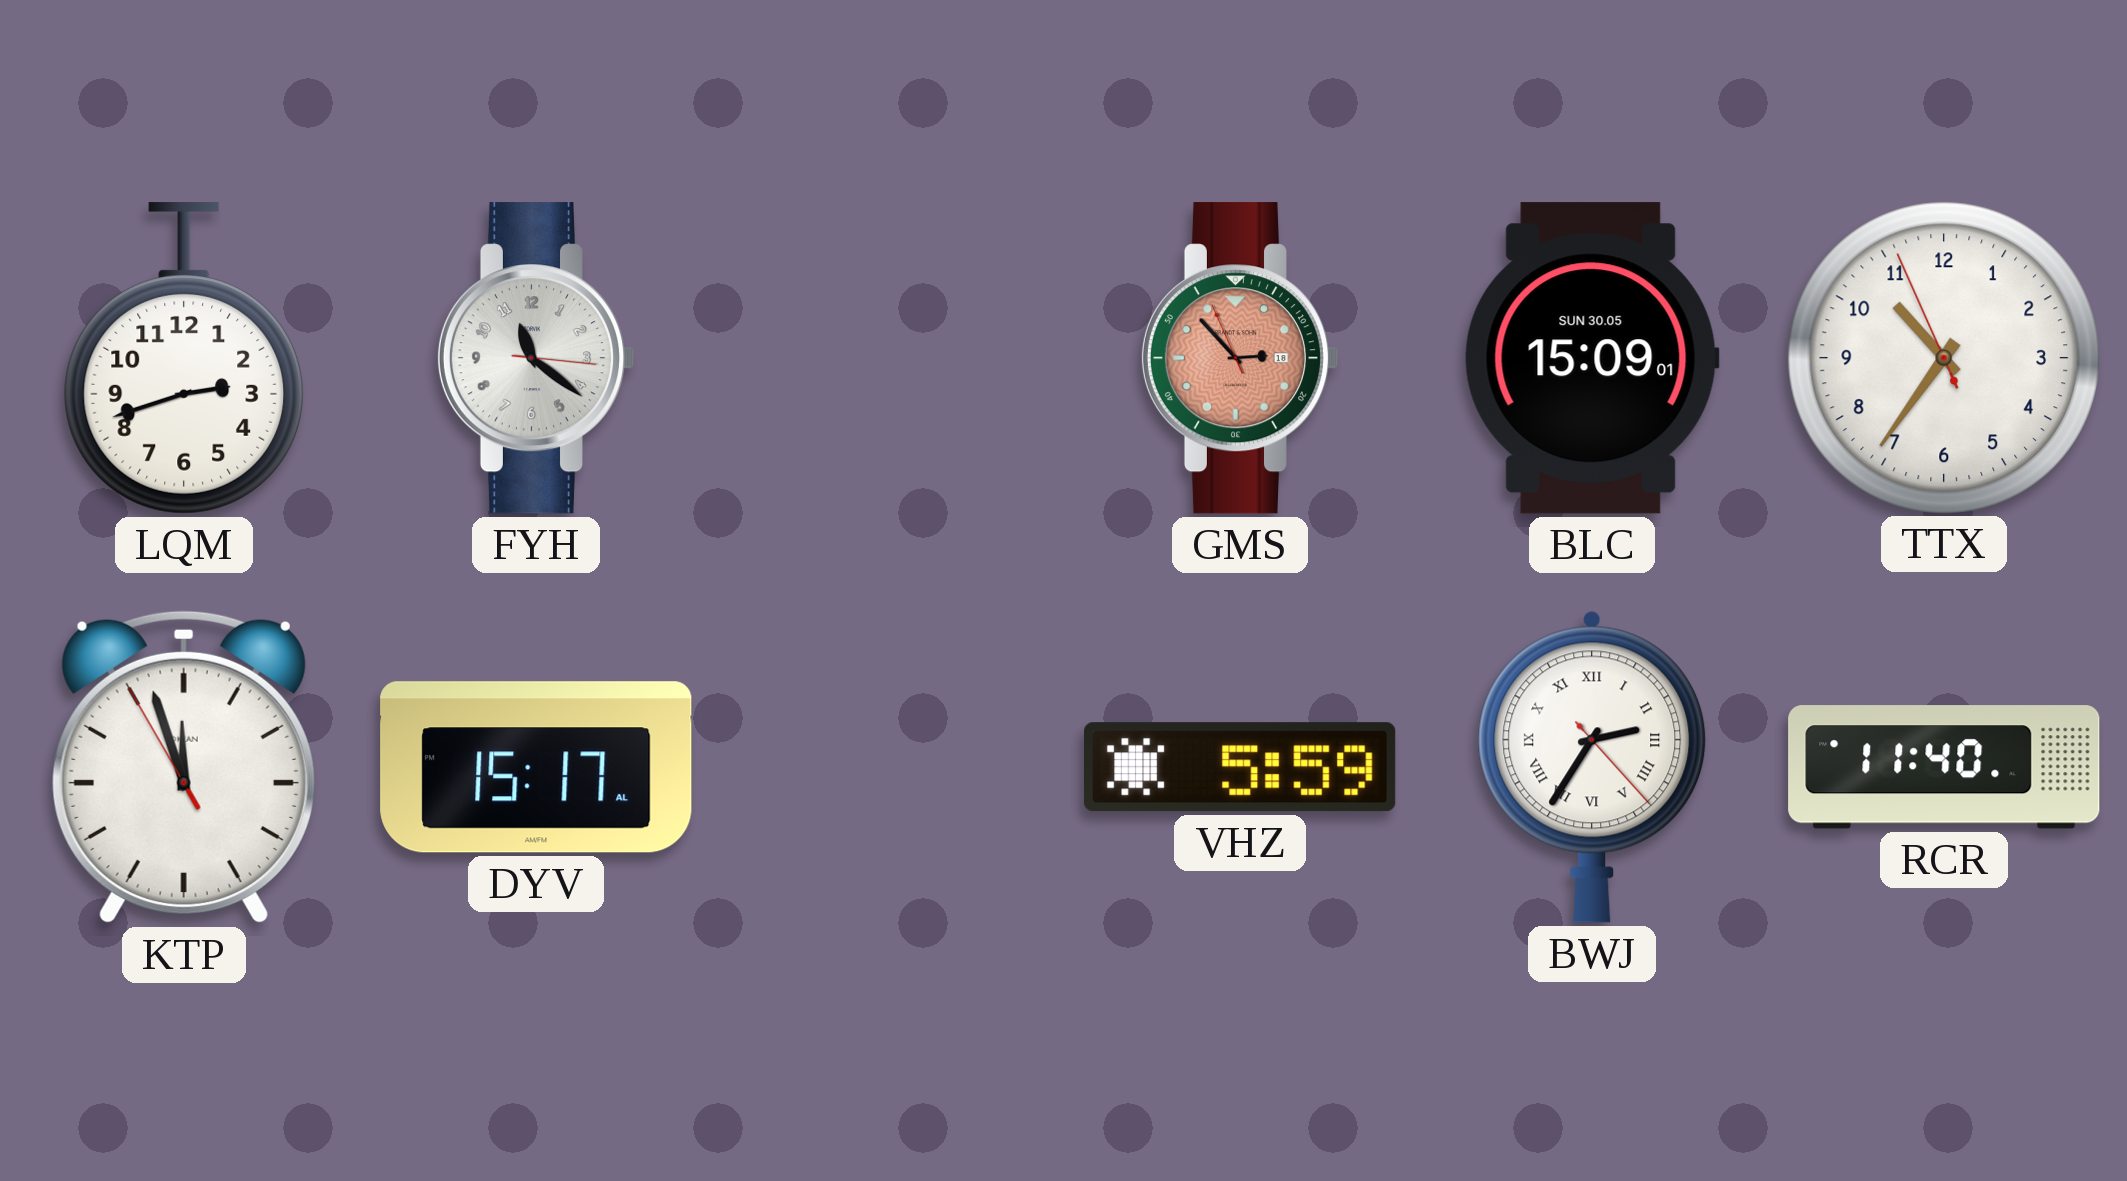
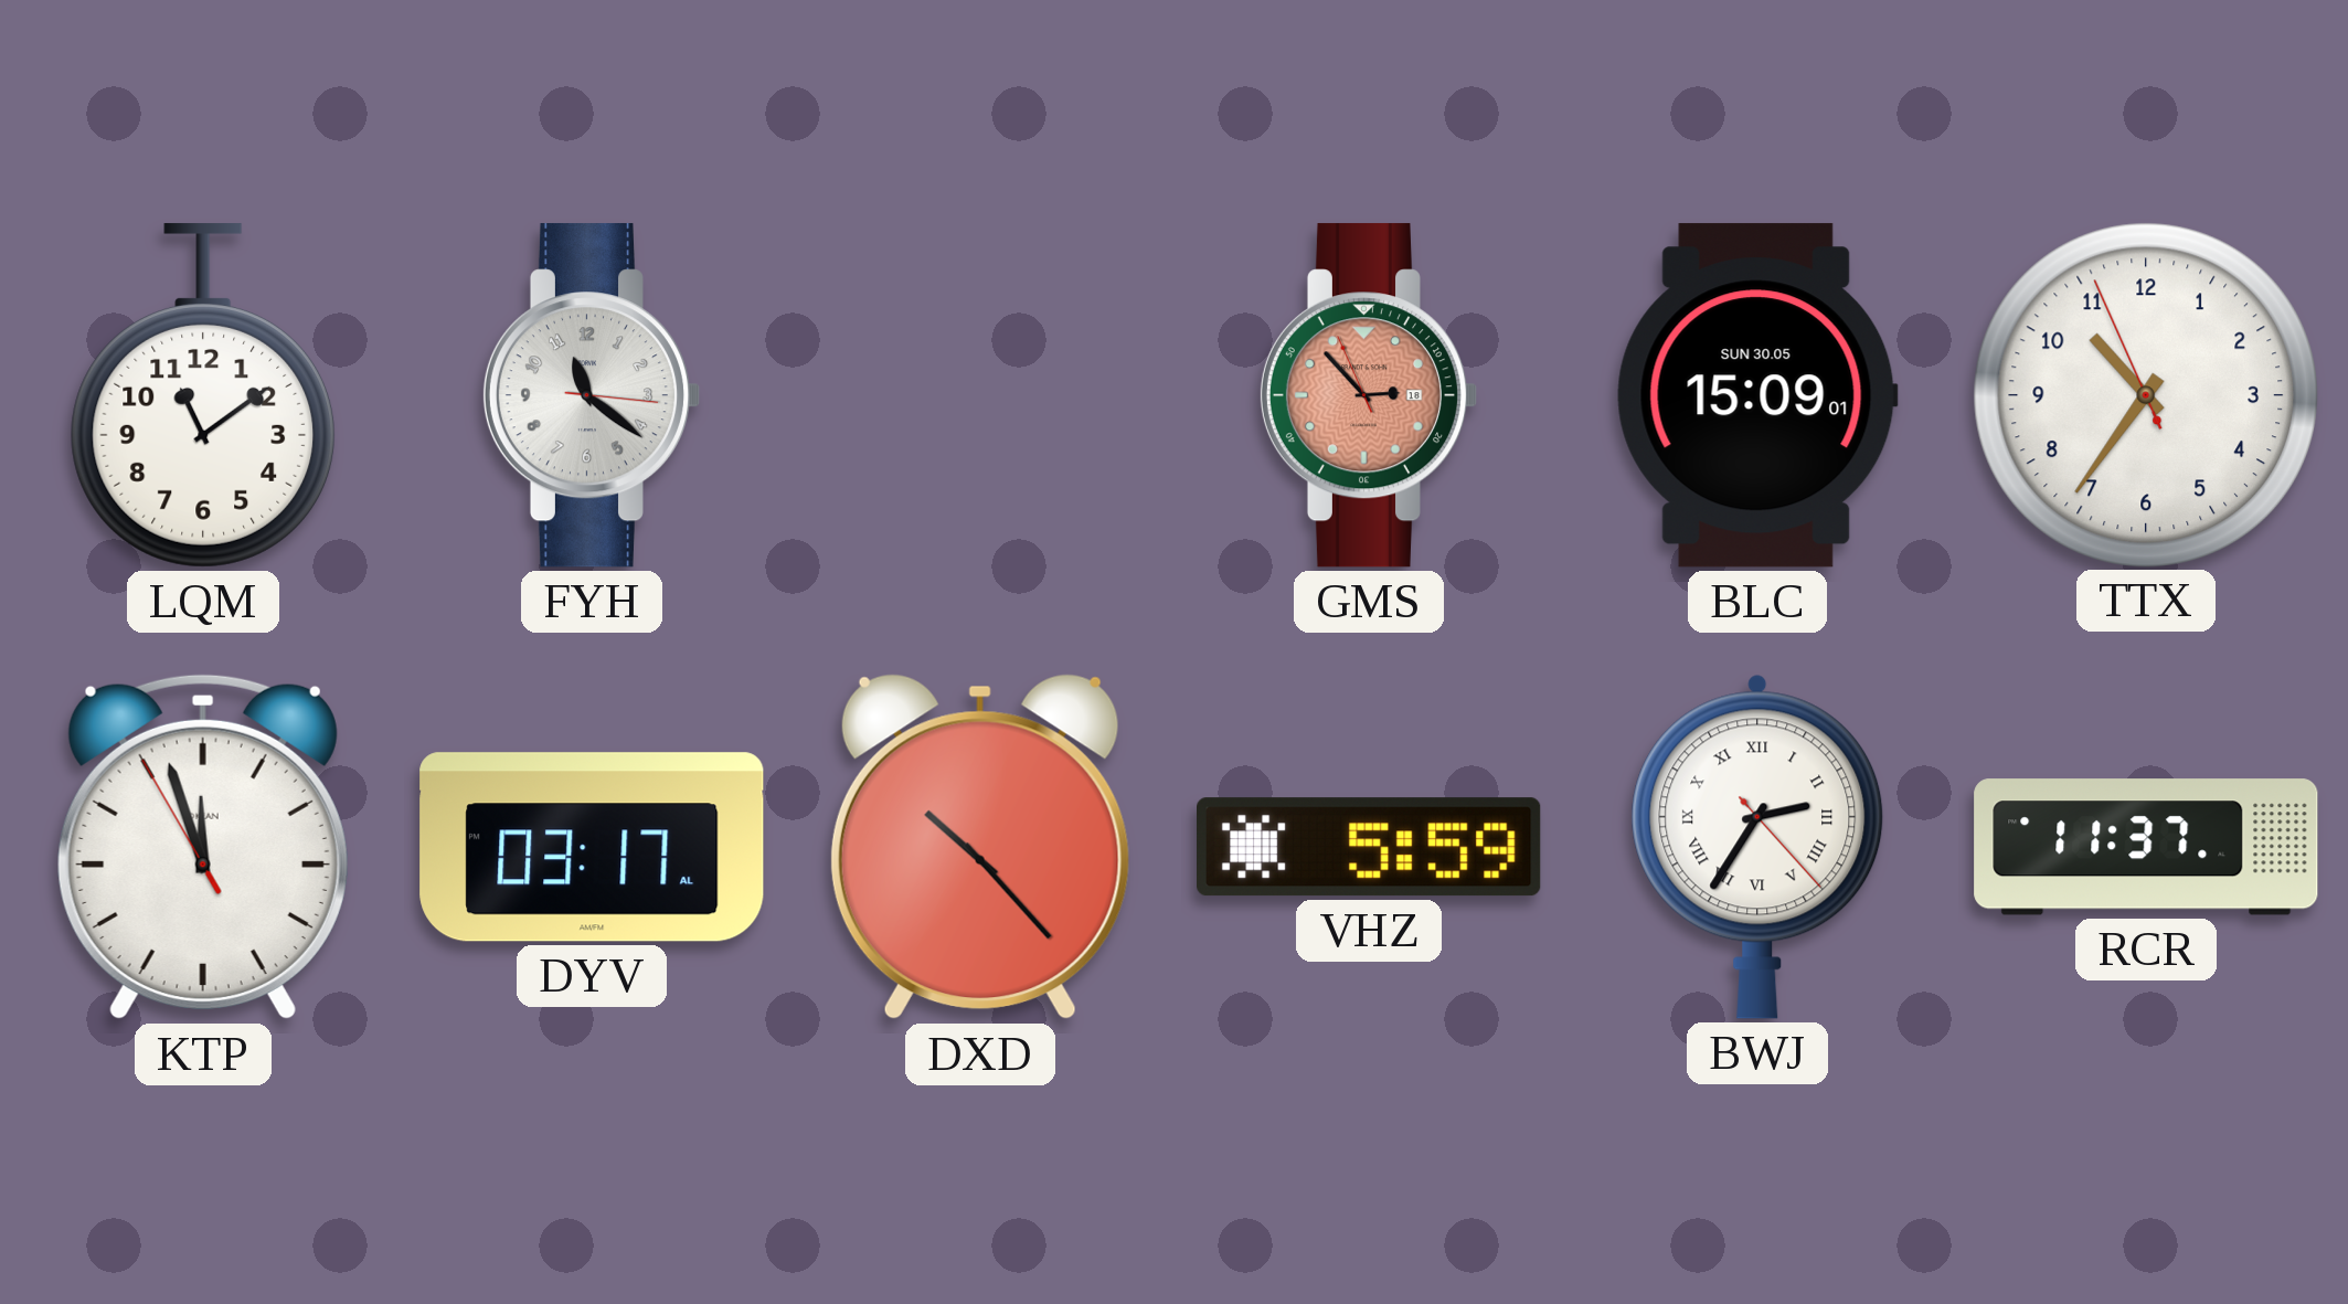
LQM: 2:42 -> 11:09
DYV: 15:17 -> 03:17
DXD: none -> 10:23
RCR: 11:40 -> 11:37
